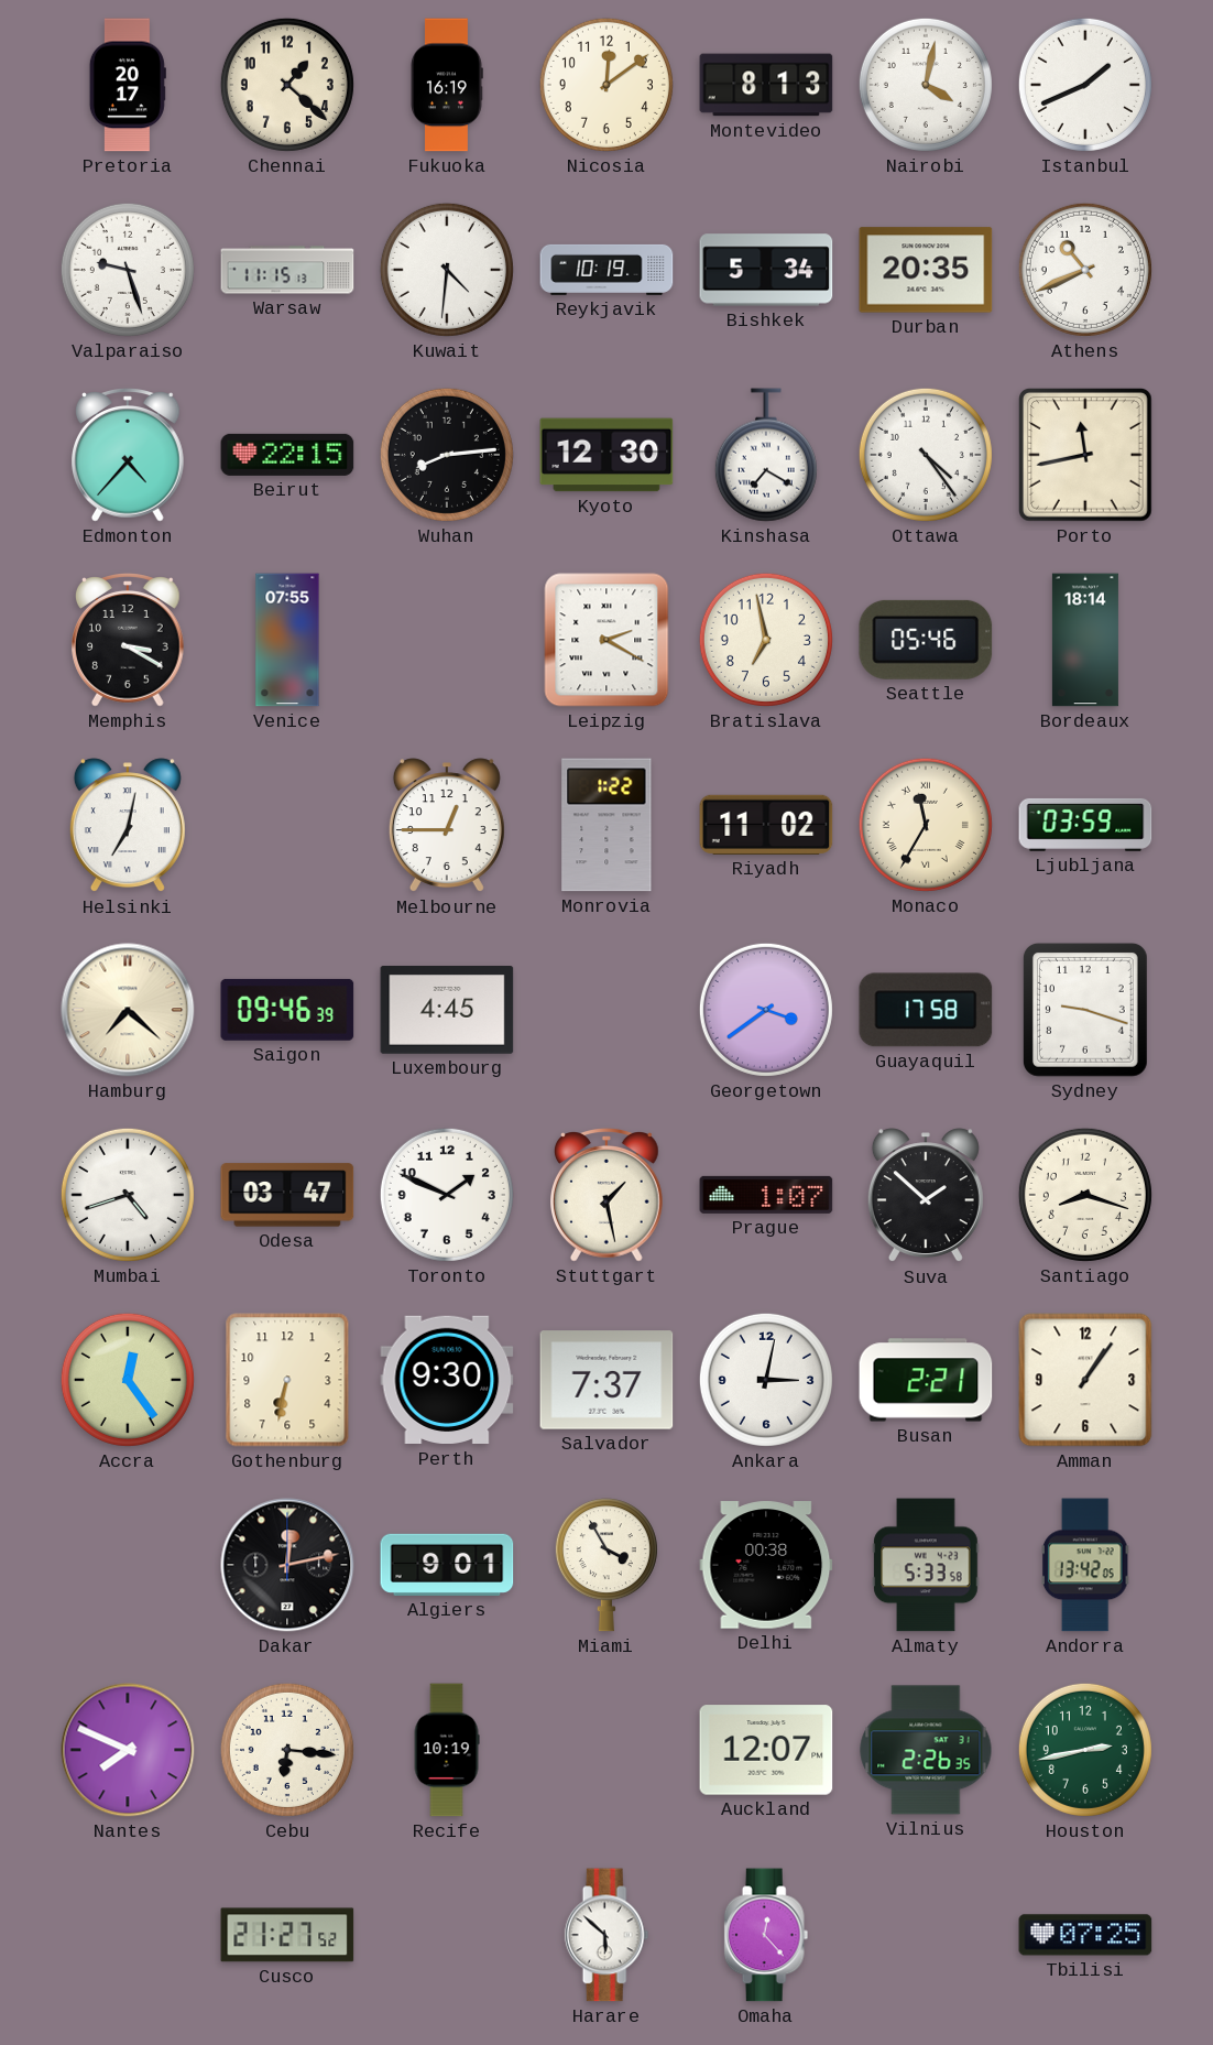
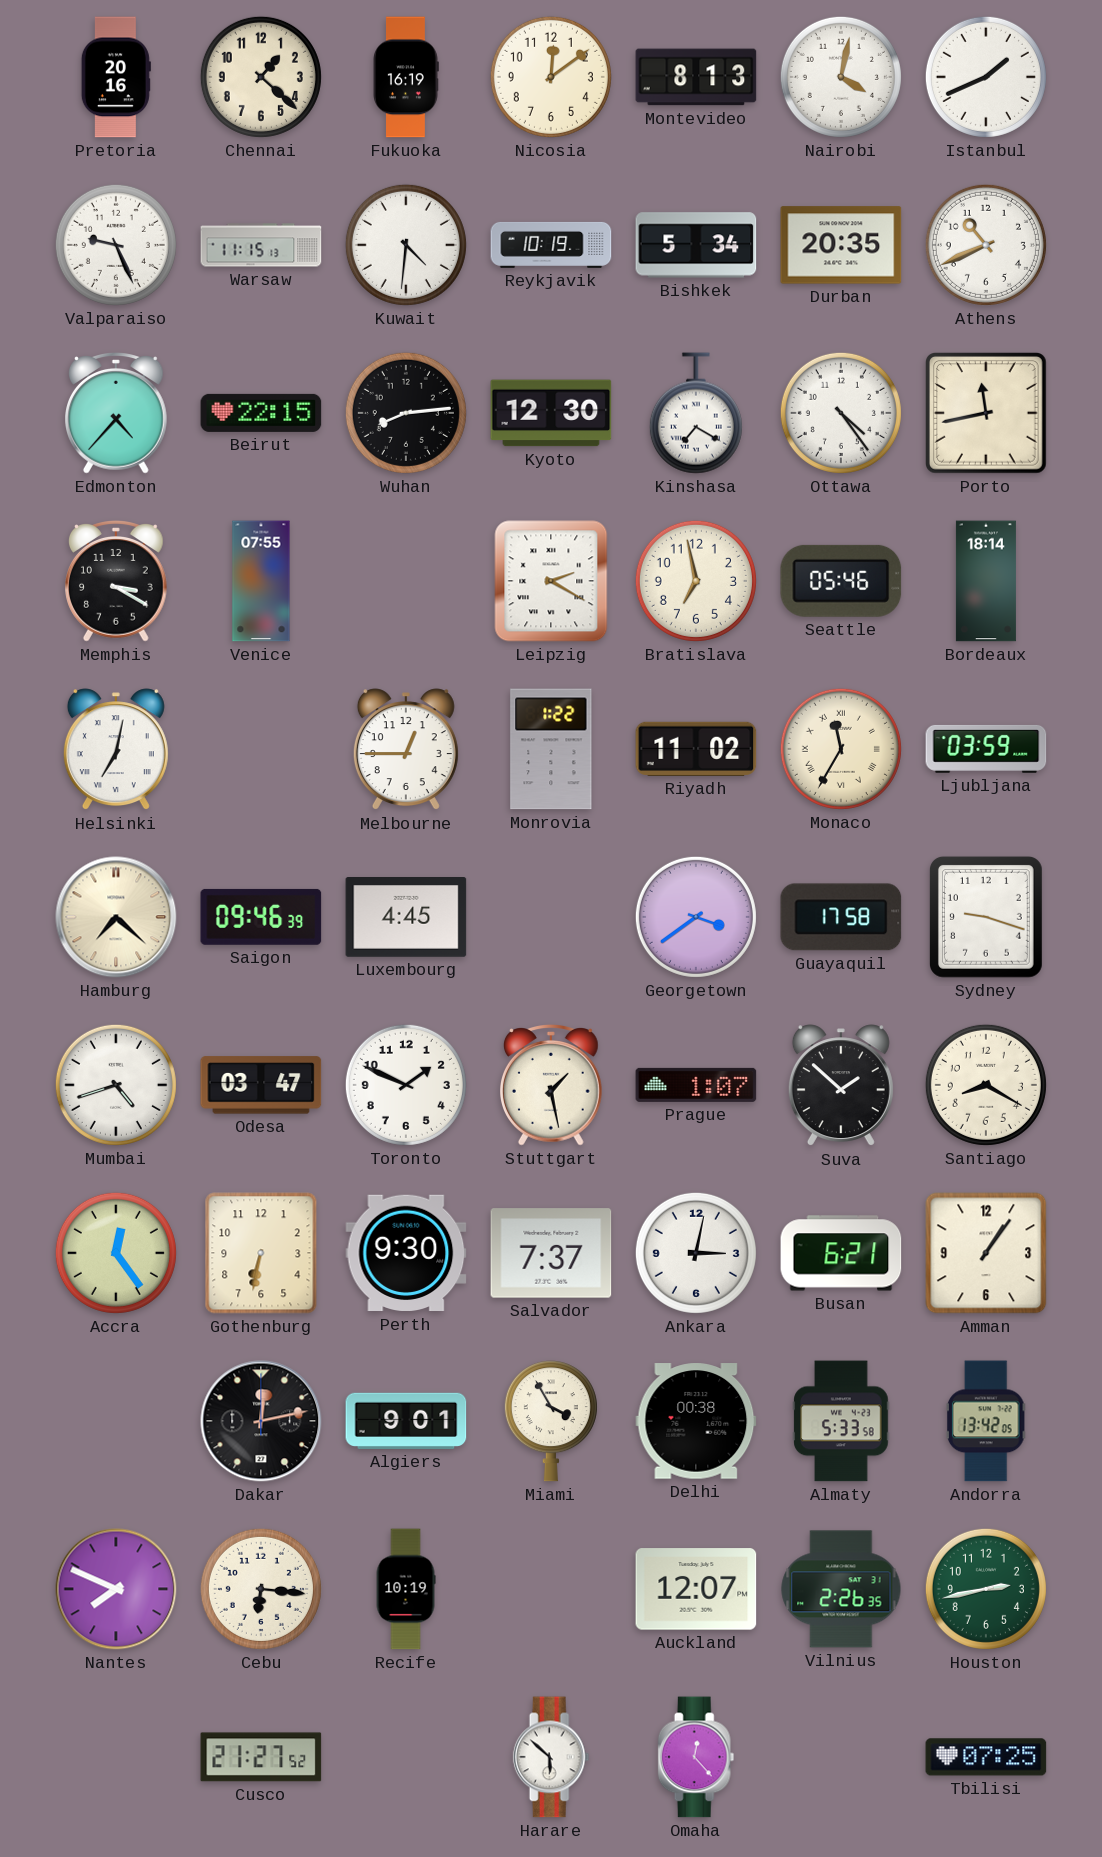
Pretoria: 20:17 -> 20:16
Valparaiso: 9:27 -> 9:26
Santiago: 8:18 -> 8:20
Busan: 2:21 -> 6:21
